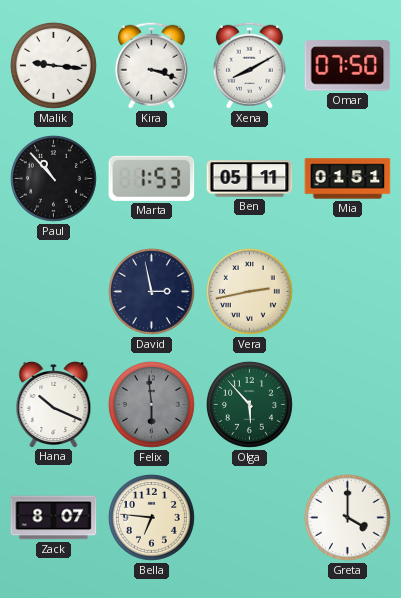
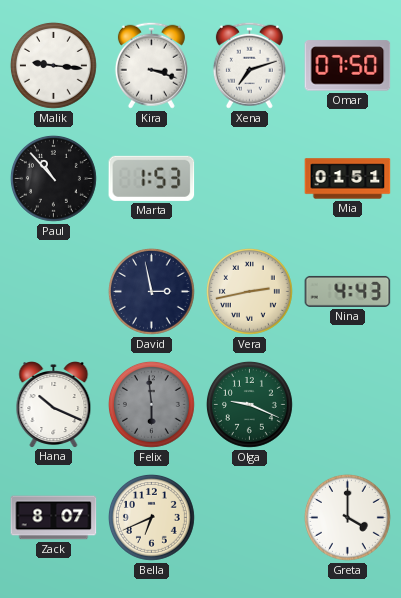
Xena: 8:10 -> 7:12
Ben: 05:11 -> none
Nina: none -> 4:43
Olga: 5:53 -> 9:19
Bella: 6:46 -> 6:41
